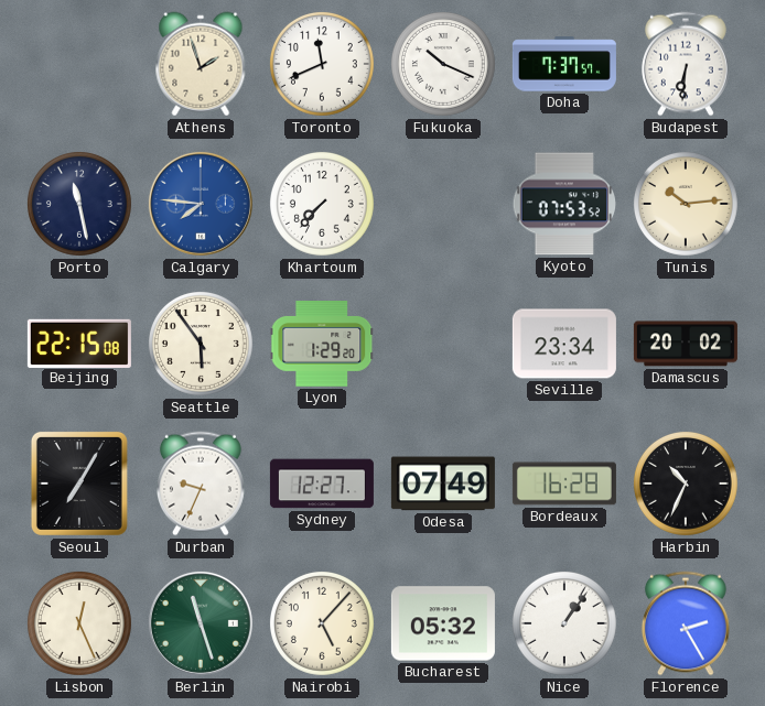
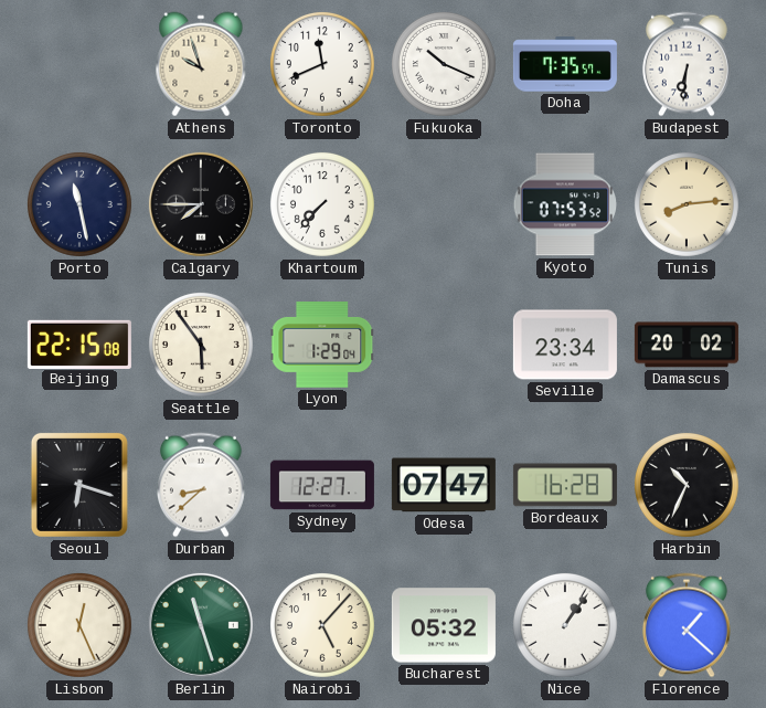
Athens: 1:57 -> 9:57
Doha: 7:37 -> 7:35
Calgary: 7:46 -> 7:45
Calgary dial: blue -> black
Tunis: 10:14 -> 8:14
Lyon: 1:29:20 -> 1:29:04
Seoul: 7:05 -> 6:18
Durban: 9:34 -> 8:38
Odesa: 07:49 -> 07:47
Florence: 2:25 -> 1:22
